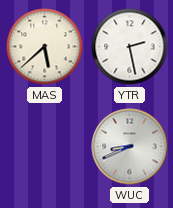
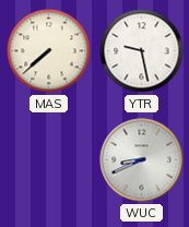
MAS: 5:38 -> 7:38
YTR: 2:28 -> 9:28
